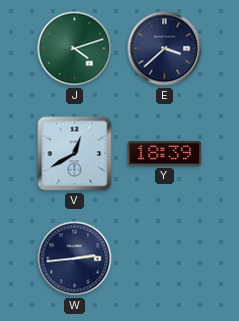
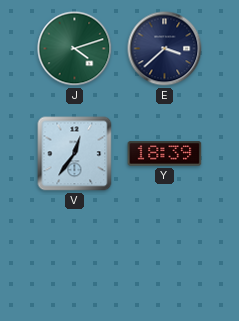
V: 12:40 -> 12:36
W: 2:44 -> none
